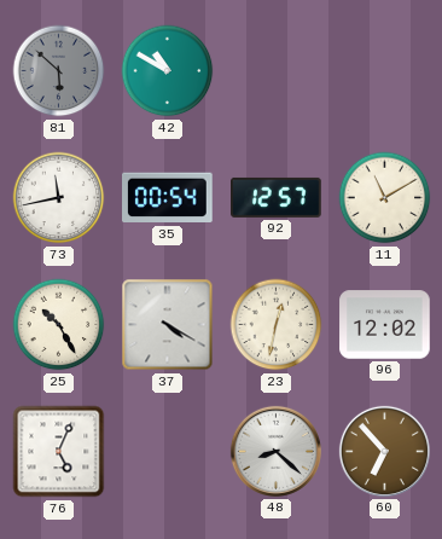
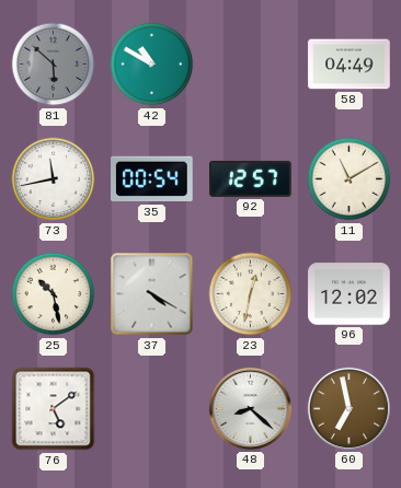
58: none -> 04:49
25: 10:25 -> 10:28
76: 5:04 -> 5:09
60: 6:53 -> 6:58
